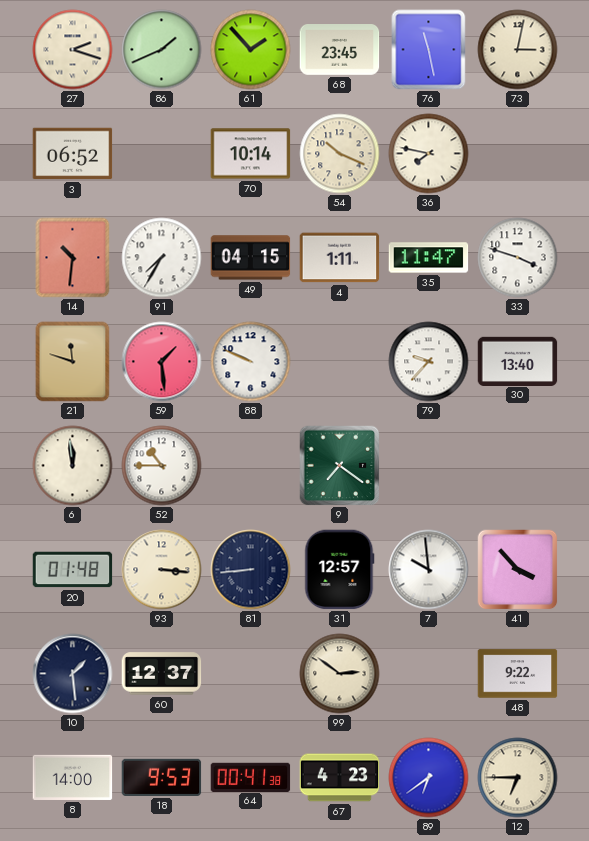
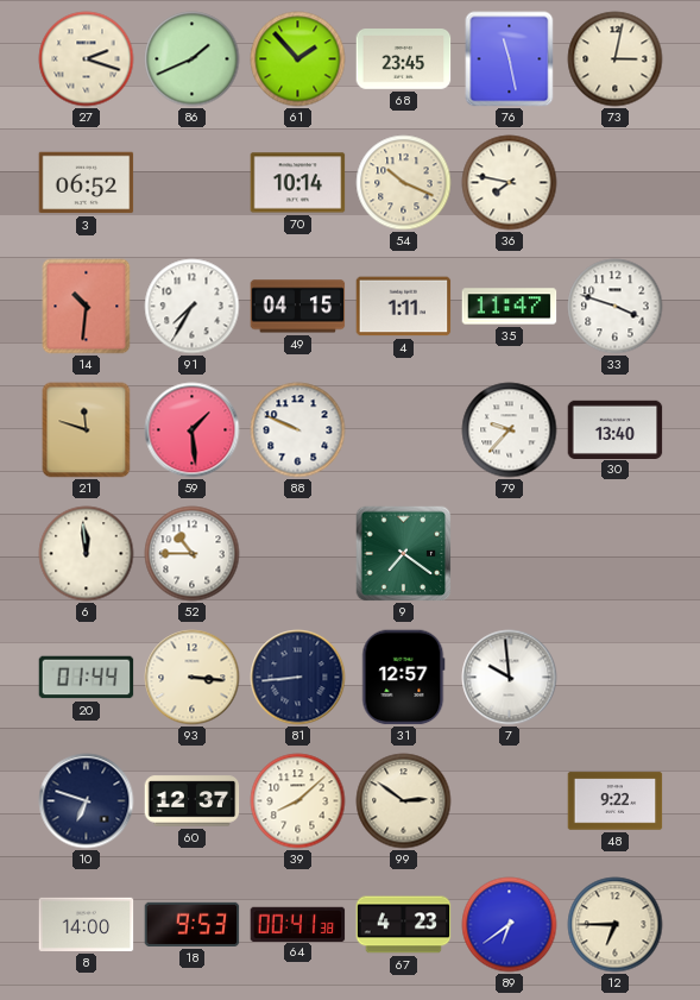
20: 01:48 -> 01:44
41: 3:53 -> none
10: 1:29 -> 6:48
39: none -> 8:08
